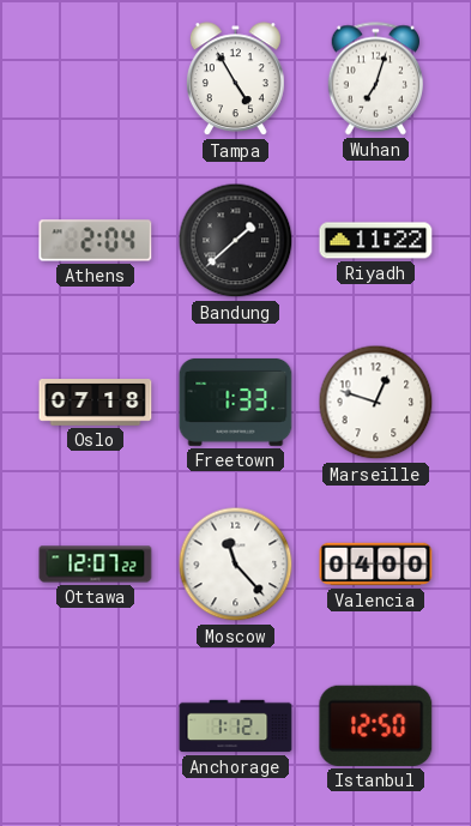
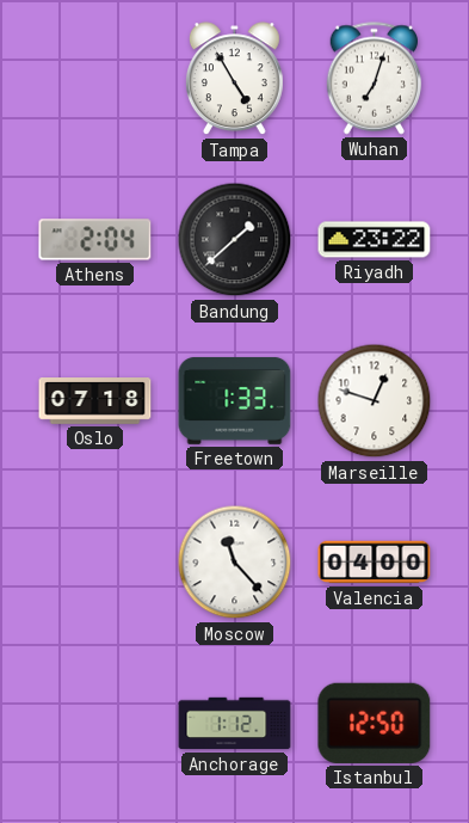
Riyadh: 11:22 -> 23:22
Ottawa: 12:07 -> none
